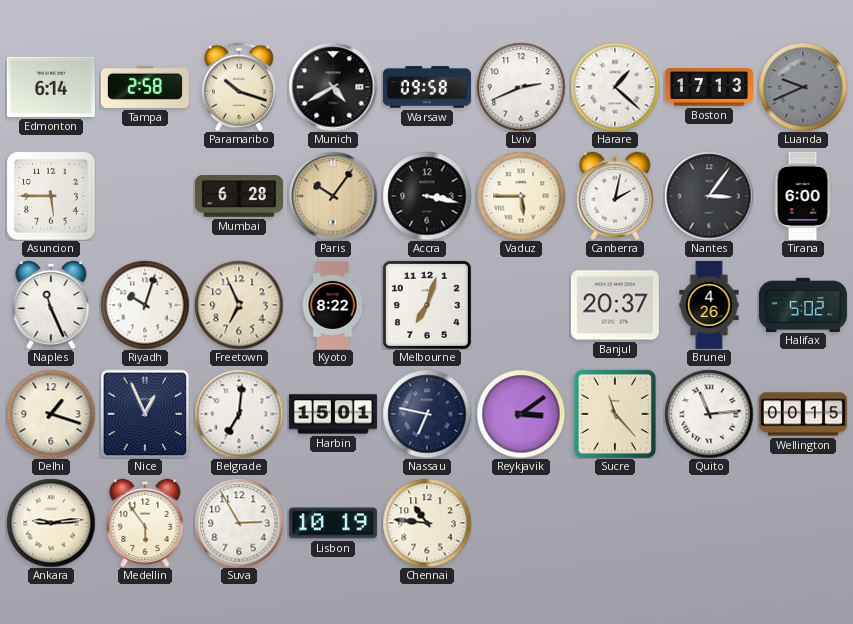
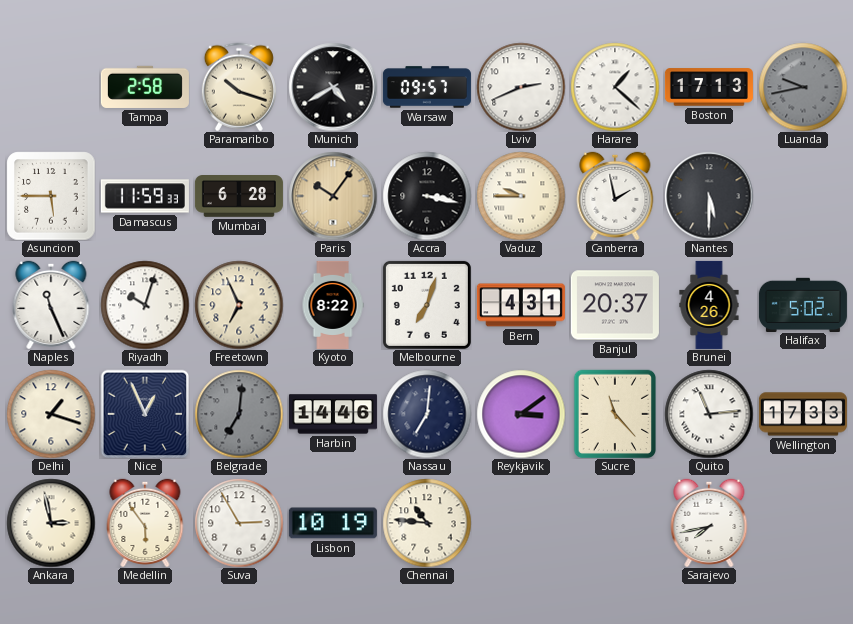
Edmonton: 6:14 -> none
Warsaw: 09:58 -> 09:57
Luanda: 9:41 -> 9:43
Damascus: none -> 11:59
Vaduz: 5:45 -> 9:45
Canberra: 2:02 -> 1:58
Nantes: 3:06 -> 5:30
Tirana: 6:00 -> none
Bern: none -> 4:31
Belgrade dial: white -> grey
Harbin: 15:01 -> 14:46
Nassau: 6:47 -> 7:01
Wellington: 00:15 -> 17:33
Ankara: 9:14 -> 2:58
Sarajevo: none -> 7:43
